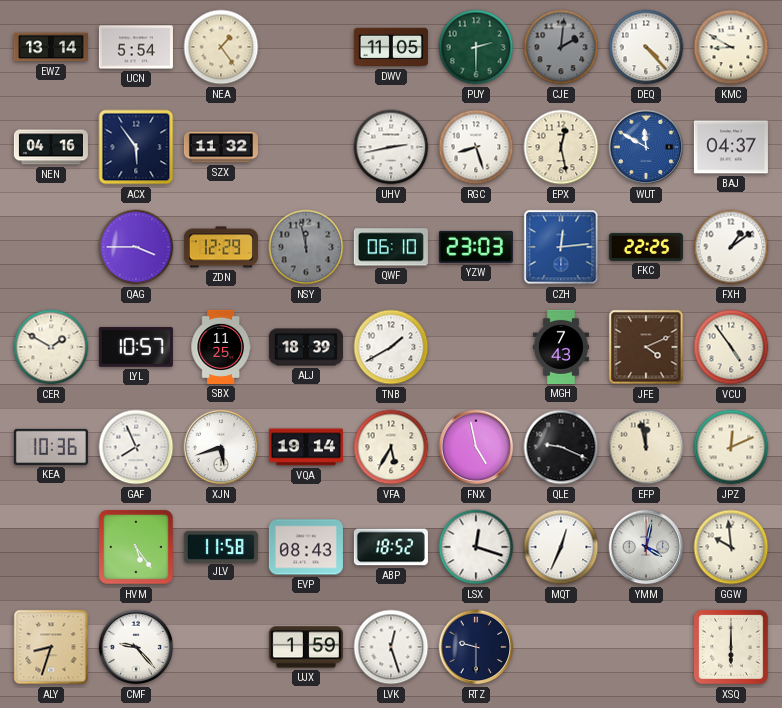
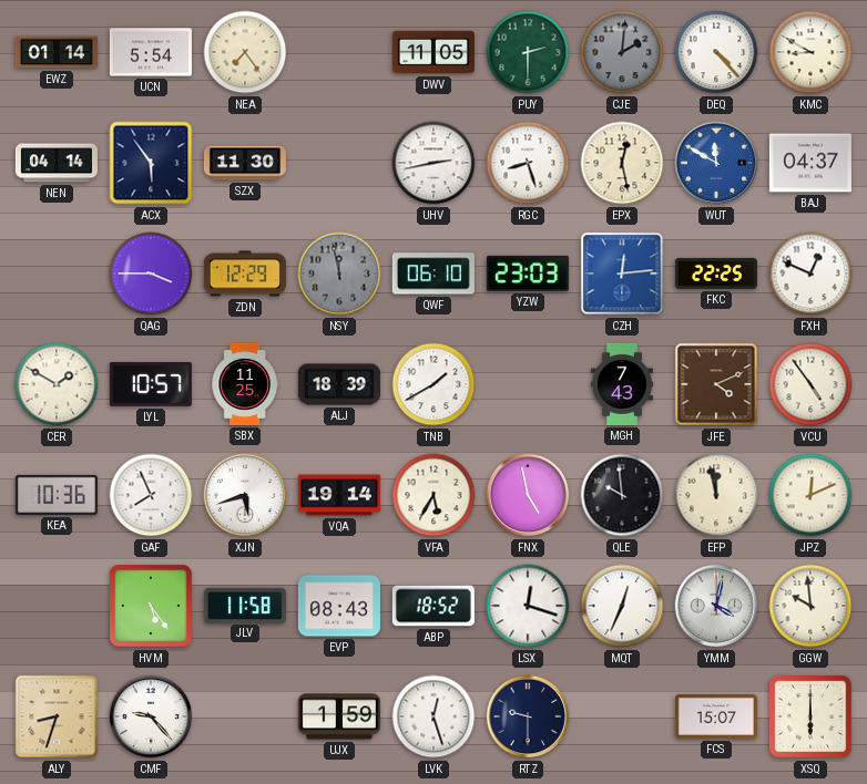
EWZ: 13:14 -> 01:14
NEA: 1:24 -> 7:24
NEN: 04:16 -> 04:14
SZX: 11:32 -> 11:30
FXH: 1:09 -> 12:49
QLE: 9:19 -> 9:59
FCS: none -> 15:07
